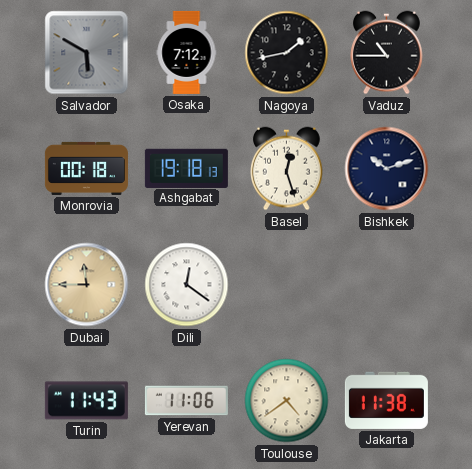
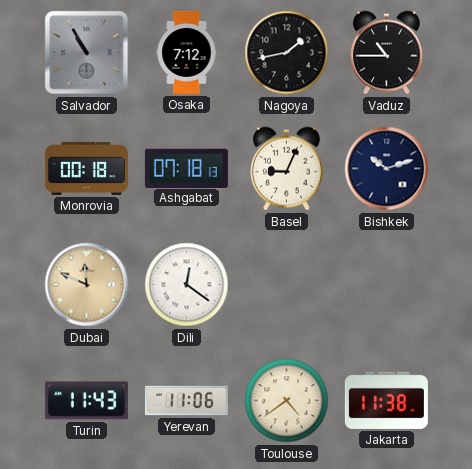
Salvador: 5:50 -> 10:55
Ashgabat: 19:18 -> 07:18
Basel: 12:27 -> 9:04
Dubai: 11:45 -> 11:49
